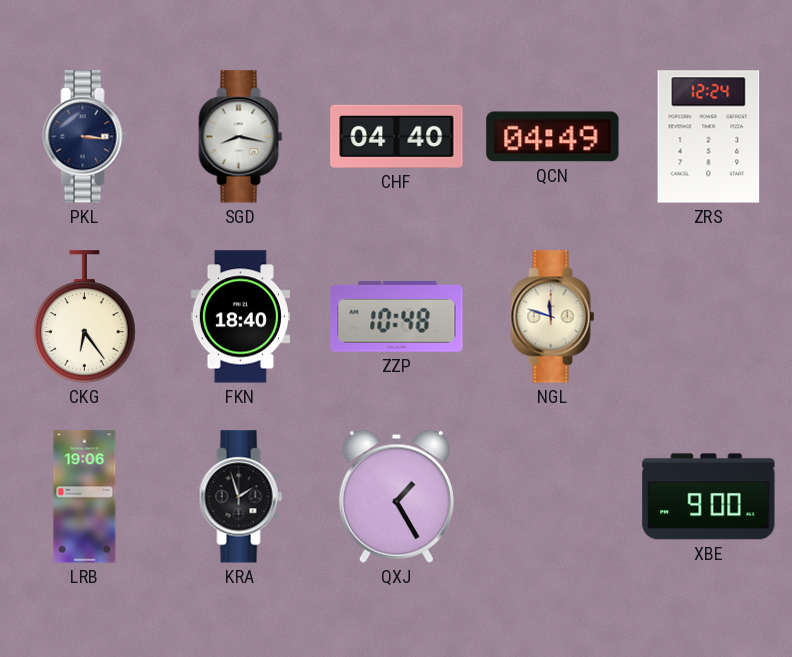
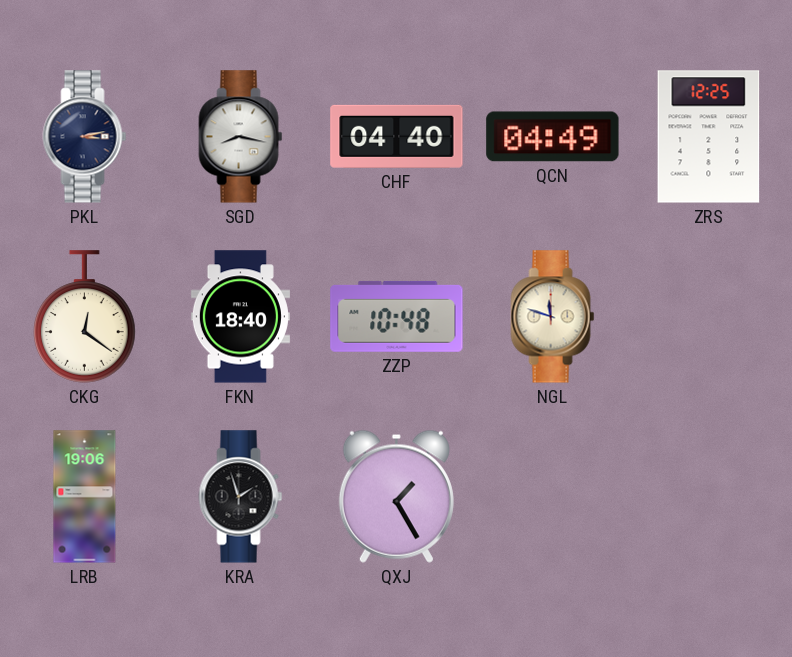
PKL: 3:16 -> 3:13
ZRS: 12:24 -> 12:25
CKG: 6:24 -> 12:21
XBE: 9:00 -> none
